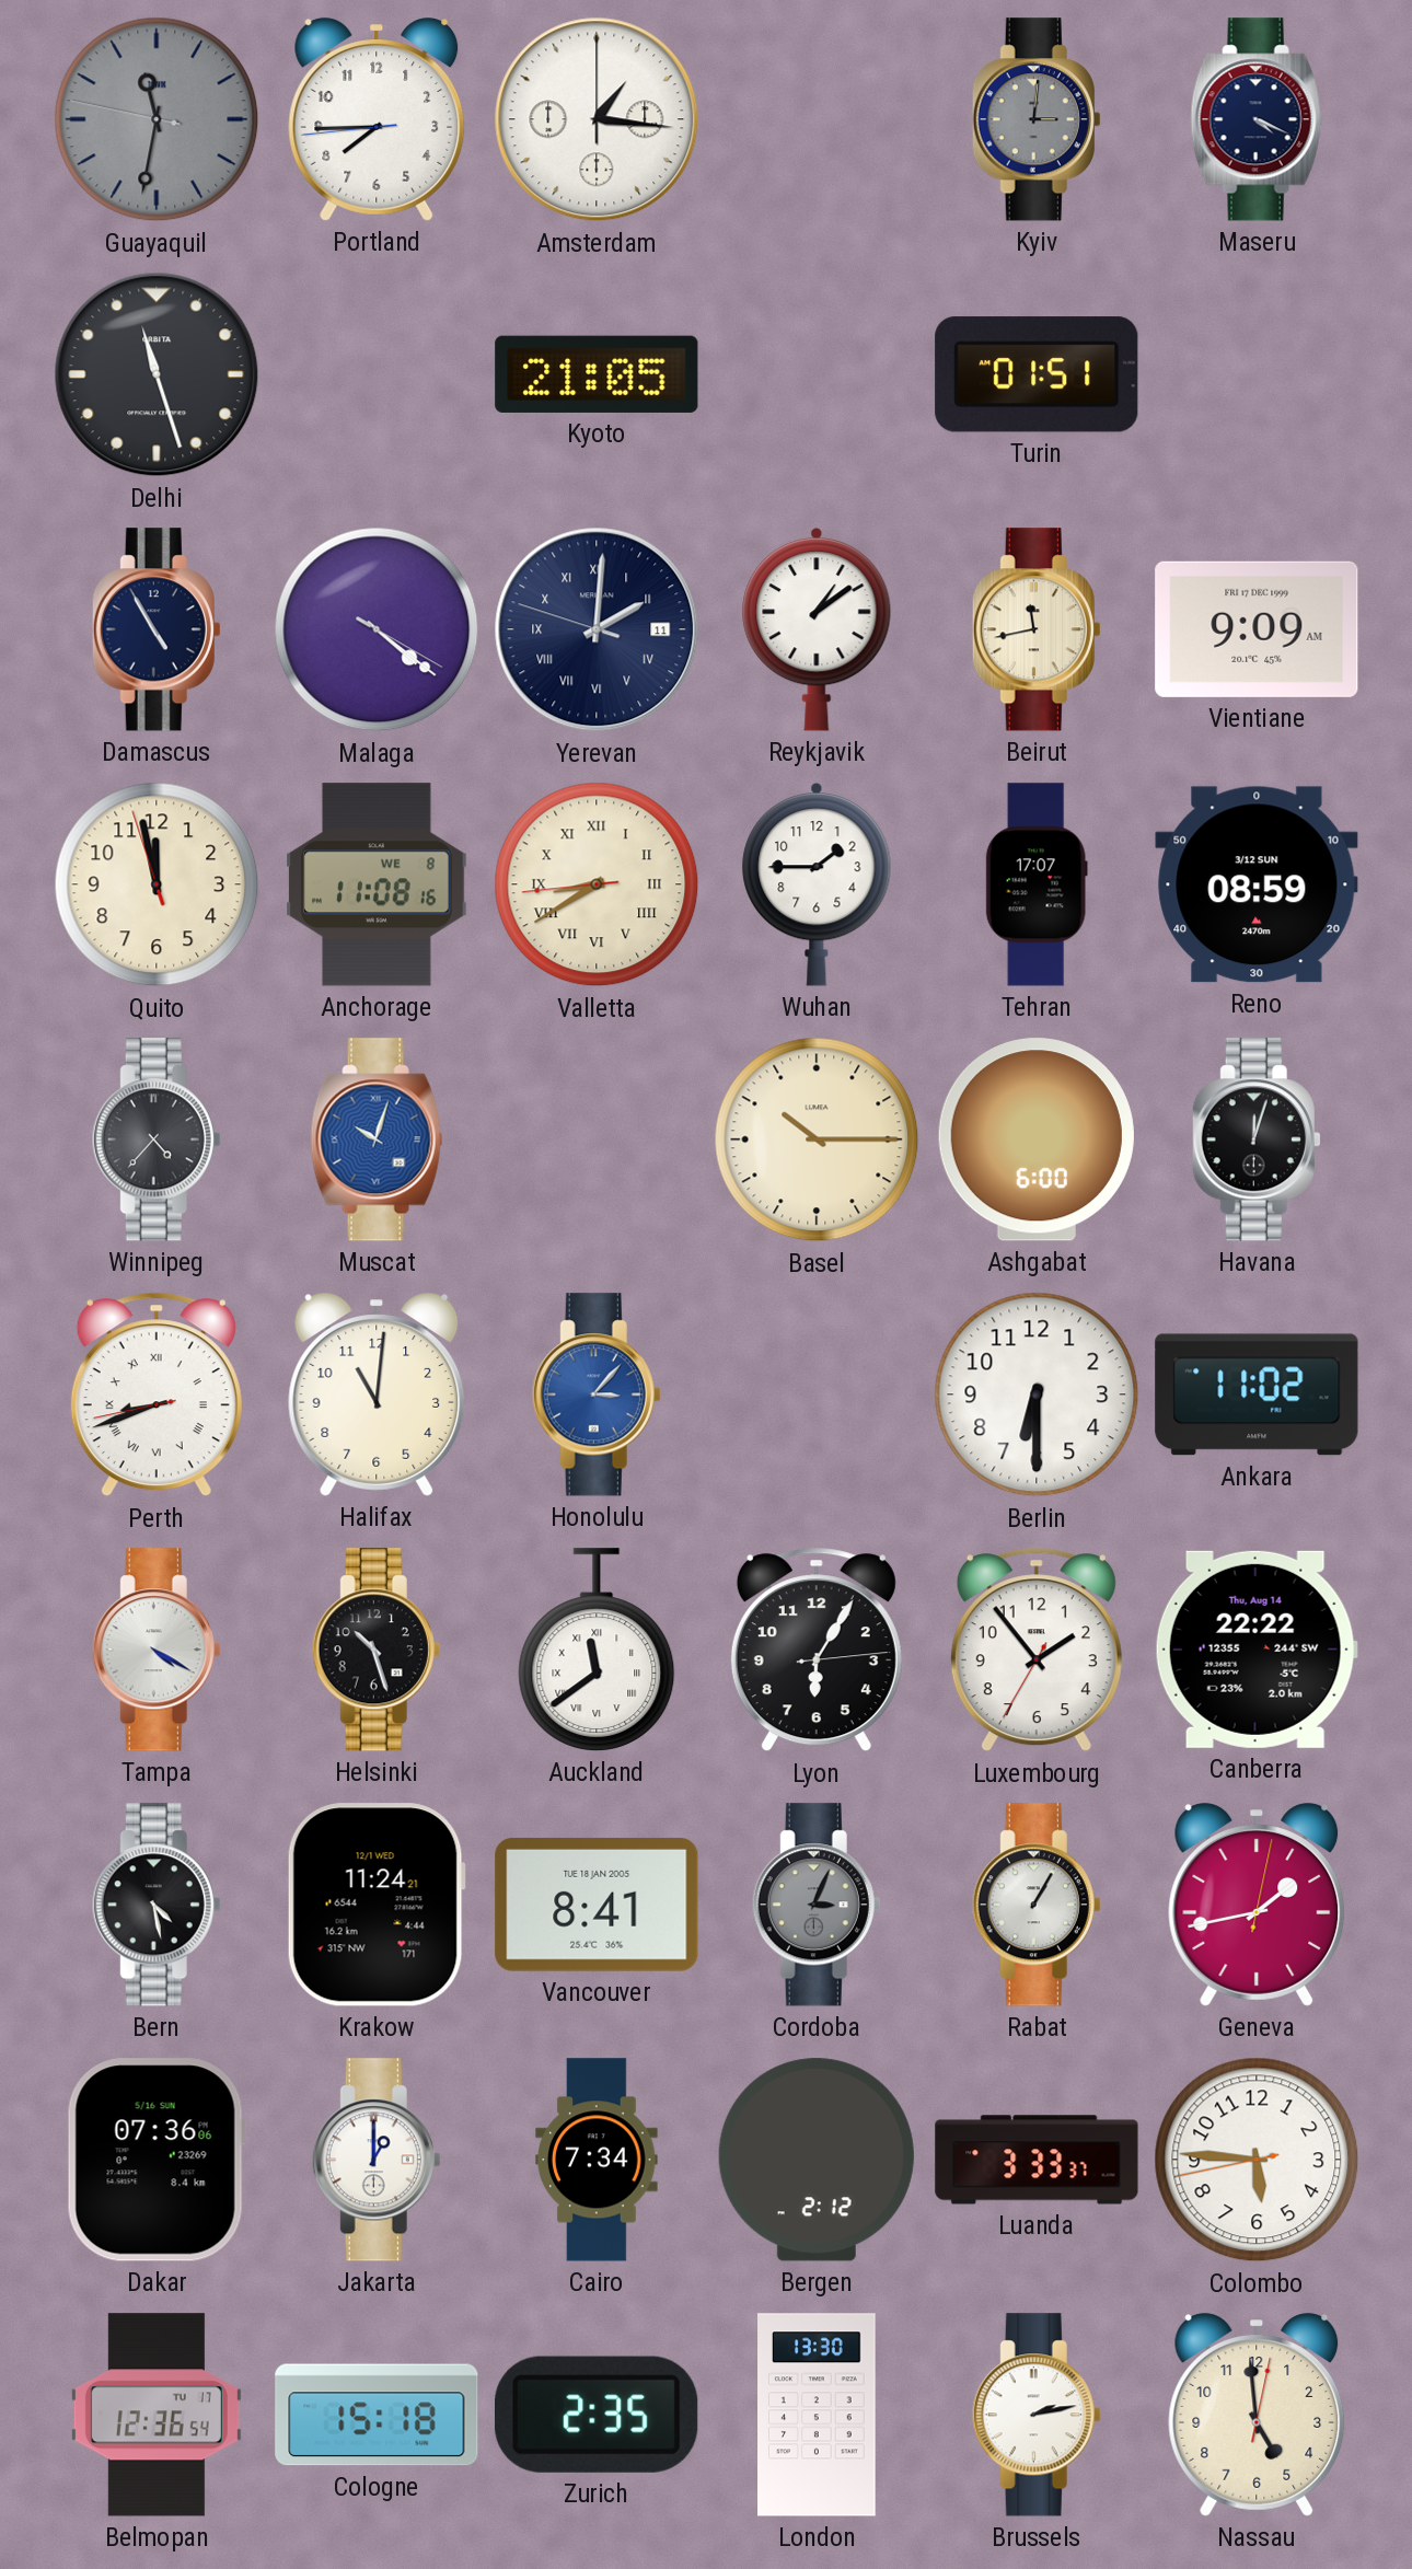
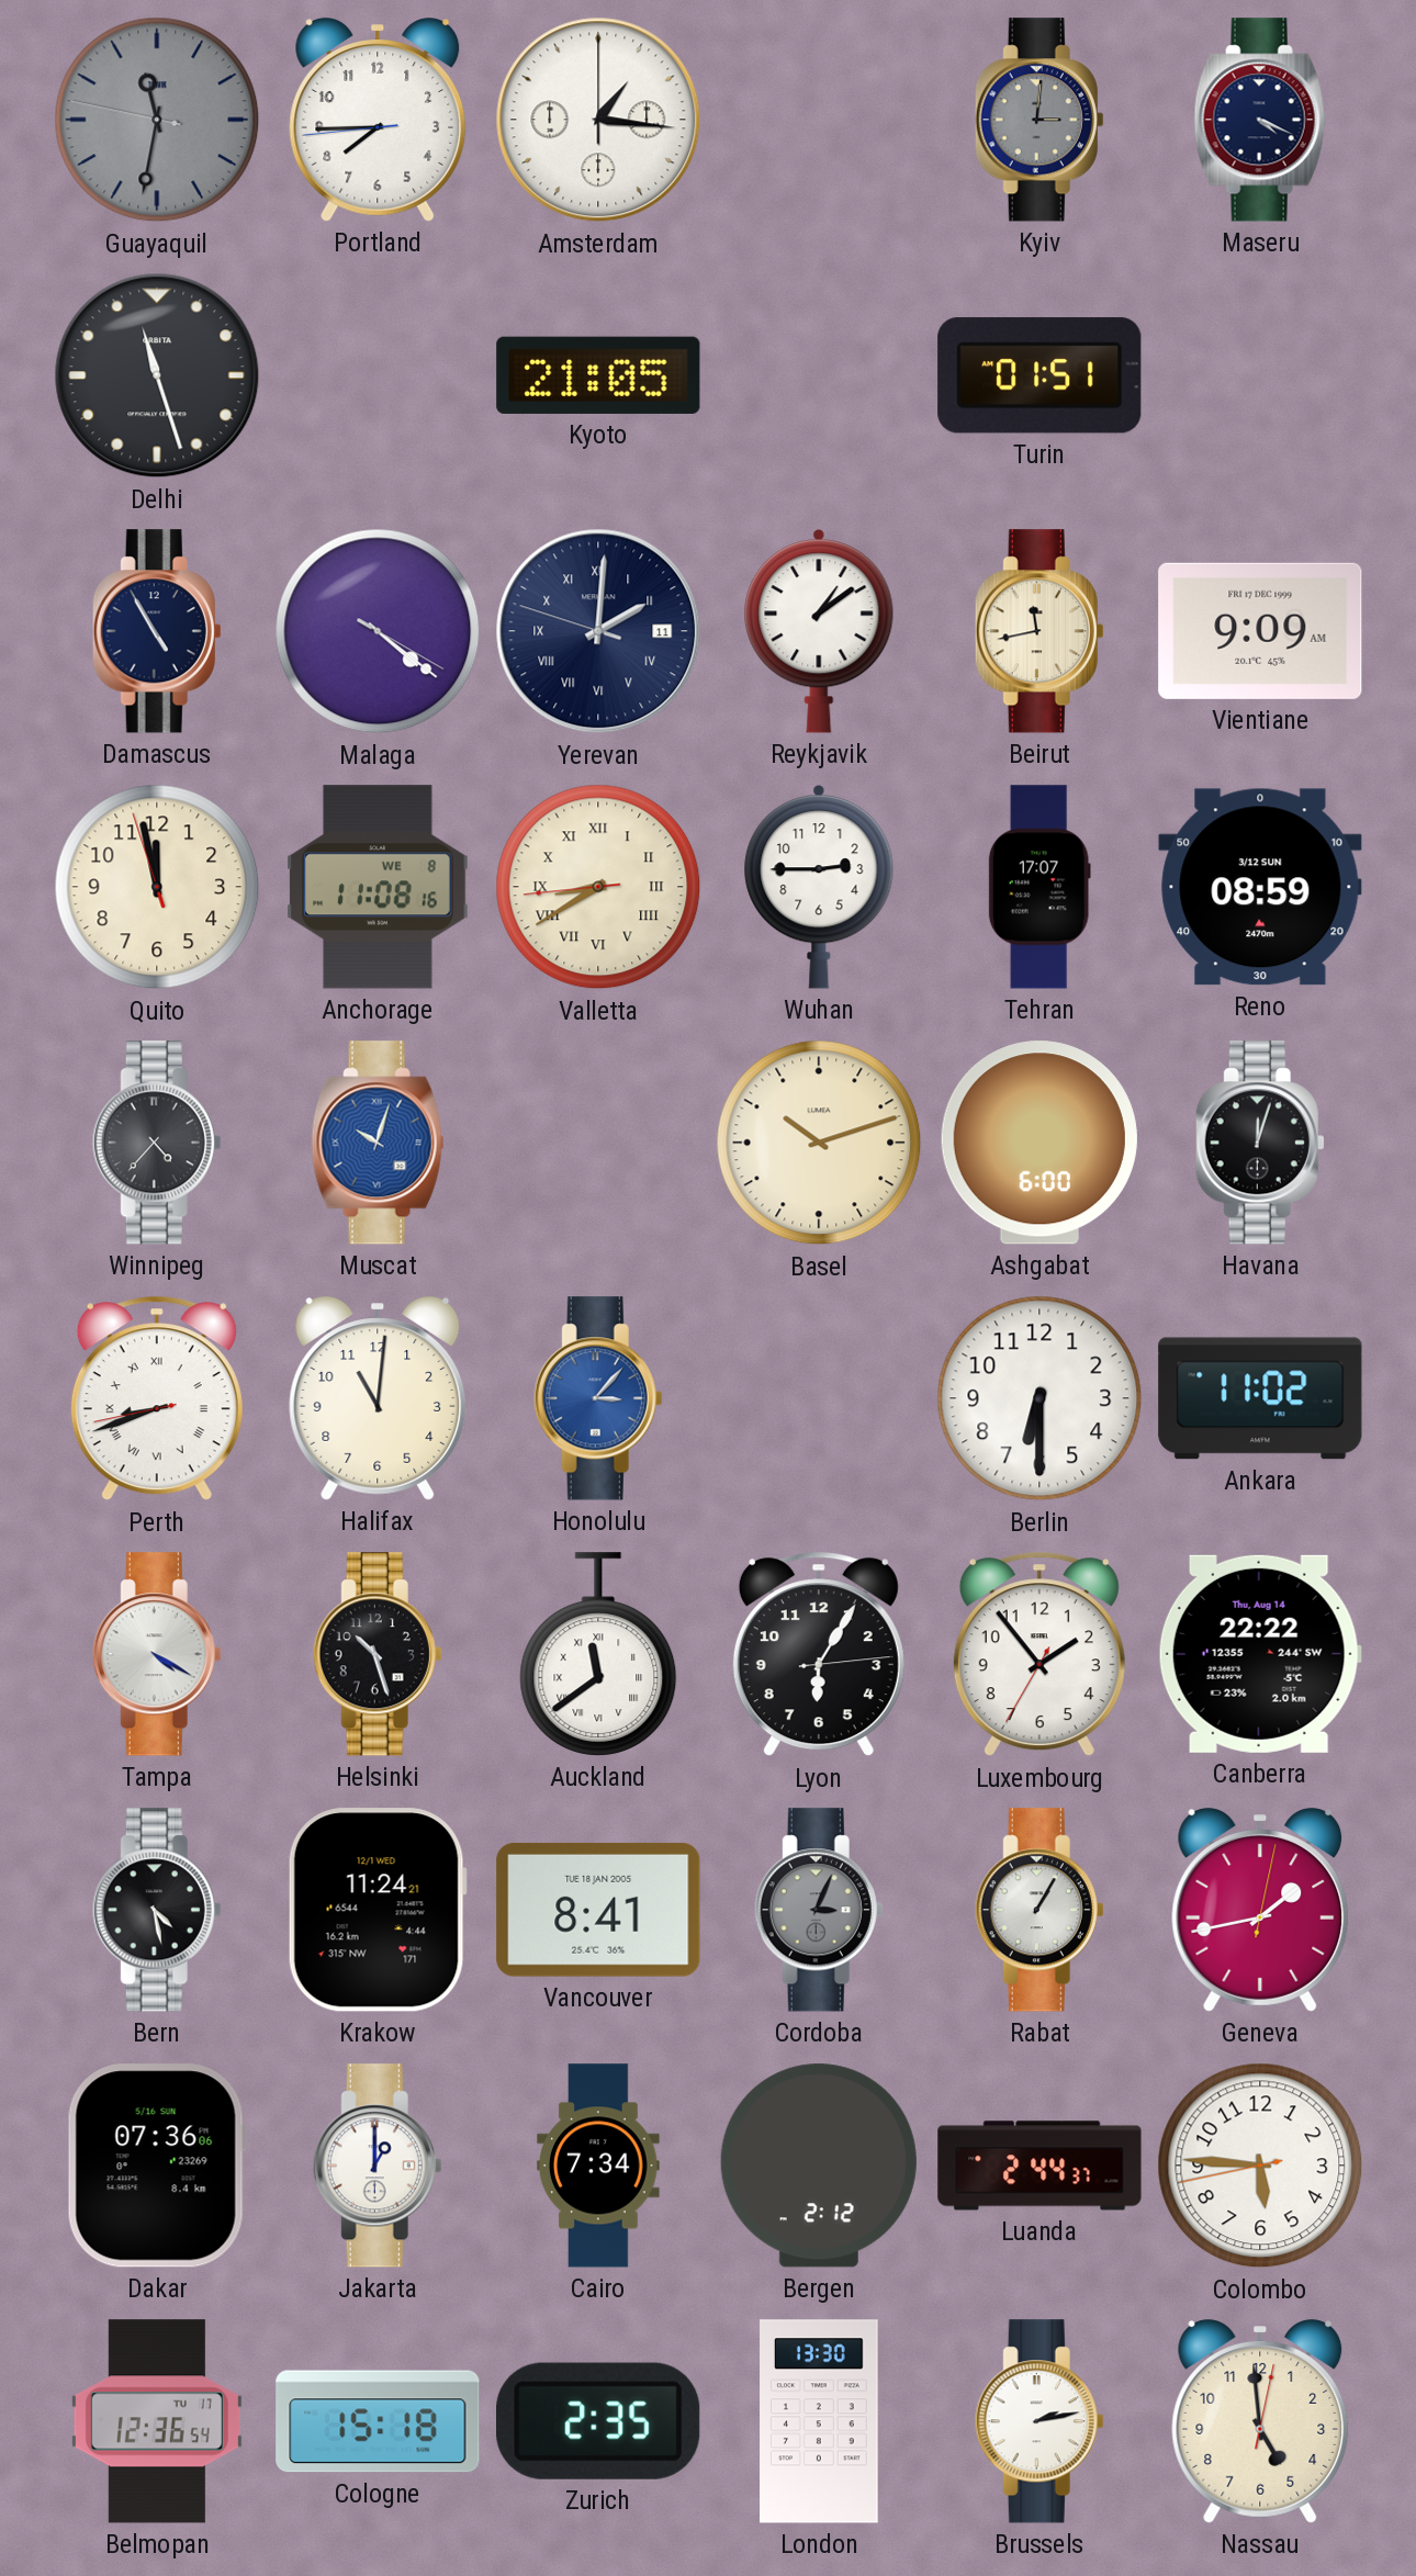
Wuhan: 1:45 -> 2:45
Basel: 10:15 -> 10:12
Luanda: 3:33 -> 2:44
